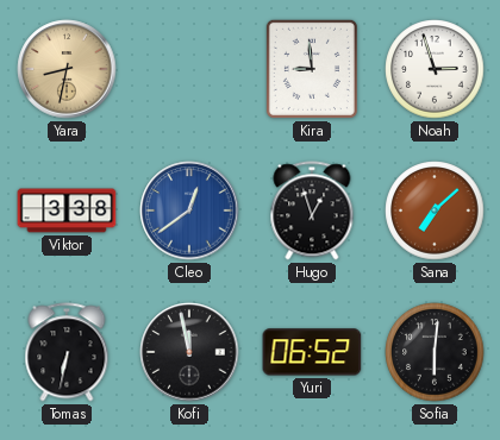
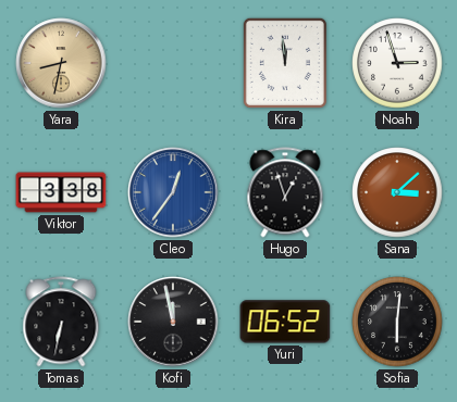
Kira: 8:59 -> 11:59
Cleo: 12:39 -> 12:36
Sana: 7:08 -> 3:08
